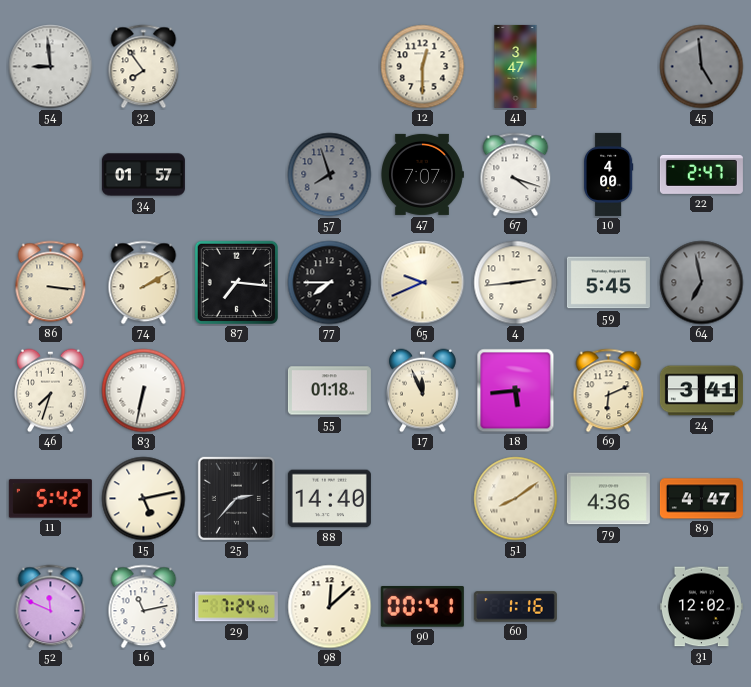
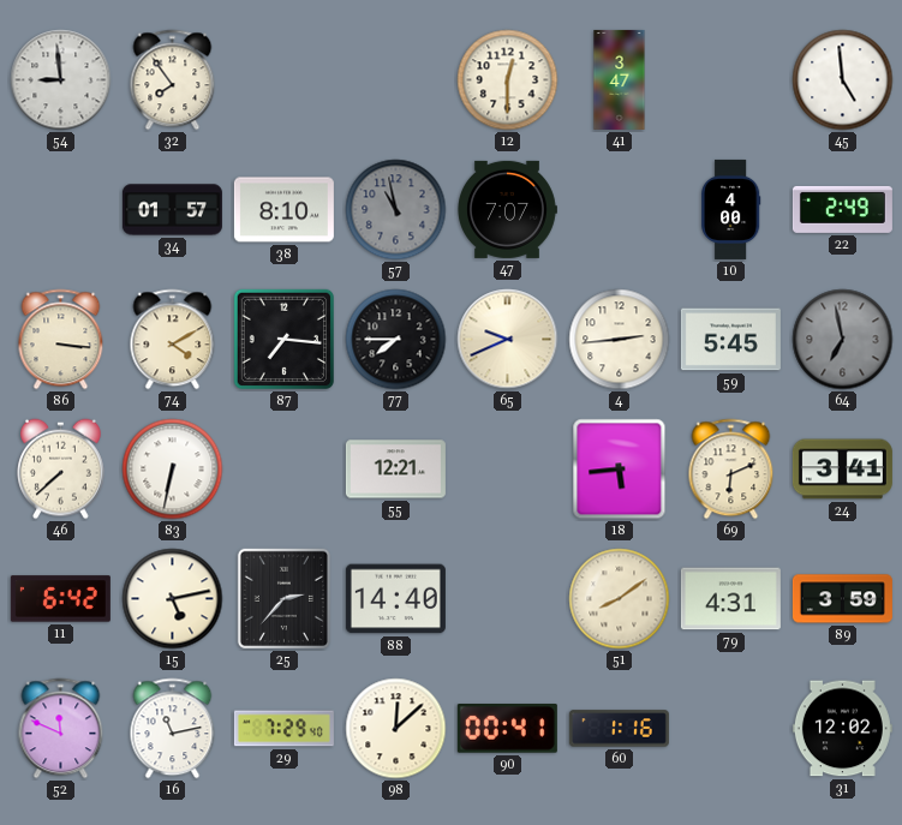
45 dial: grey -> white
38: none -> 8:10
57: 7:57 -> 10:58
67: 4:18 -> none
22: 2:47 -> 2:49
74: 2:10 -> 4:10
46: 7:33 -> 7:38
55: 01:18 -> 12:21
17: 11:56 -> none
11: 5:42 -> 6:42
79: 4:36 -> 4:31
89: 4:47 -> 3:59
29: 7:24 -> 7:29
